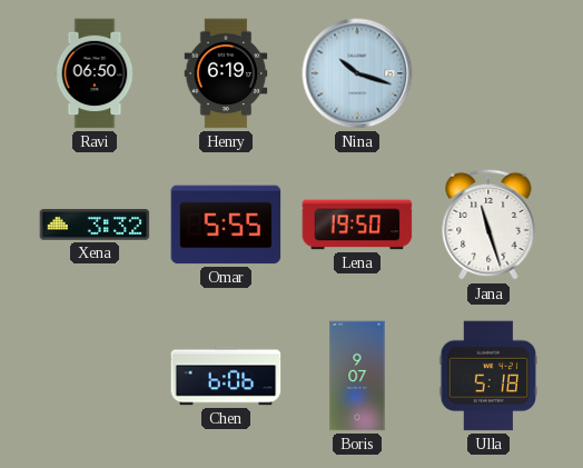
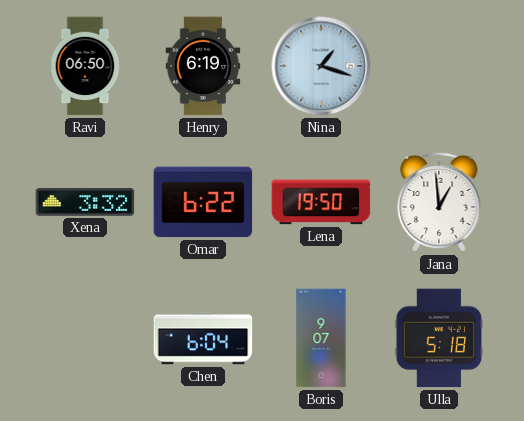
Nina: 10:18 -> 1:18
Omar: 5:55 -> 6:22
Jana: 11:27 -> 12:59
Chen: 6:06 -> 6:04
